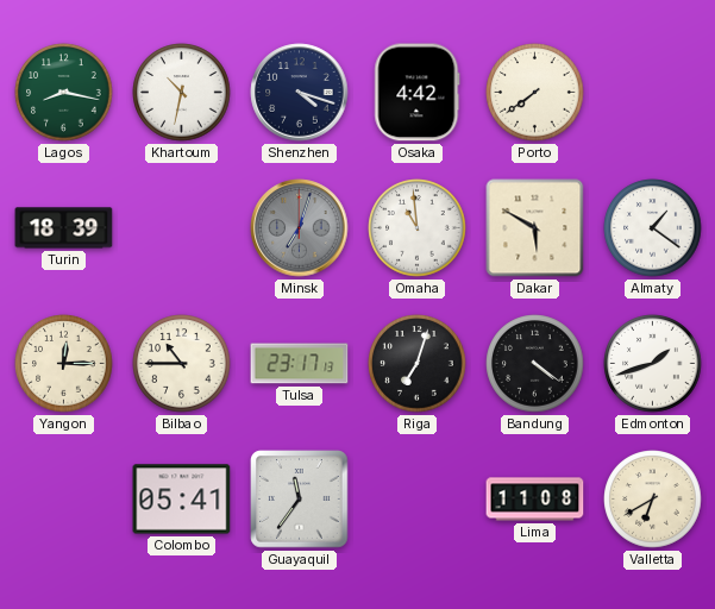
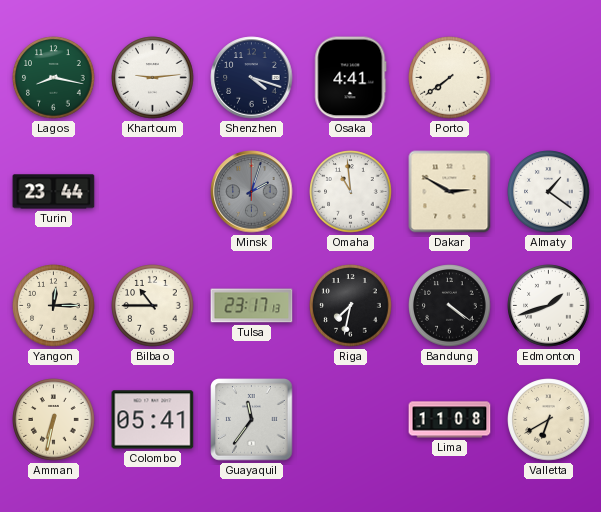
Khartoum: 10:32 -> 9:14
Osaka: 4:42 -> 4:41
Turin: 18:39 -> 23:44
Minsk: 7:03 -> 2:03
Dakar: 5:50 -> 2:50
Riga: 7:03 -> 7:32
Amman: none -> 6:32
